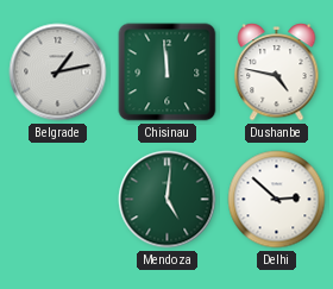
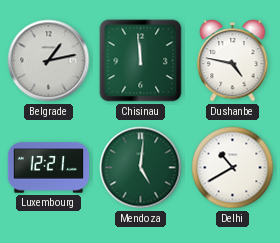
Luxembourg: none -> 12:21
Delhi: 2:52 -> 10:40
